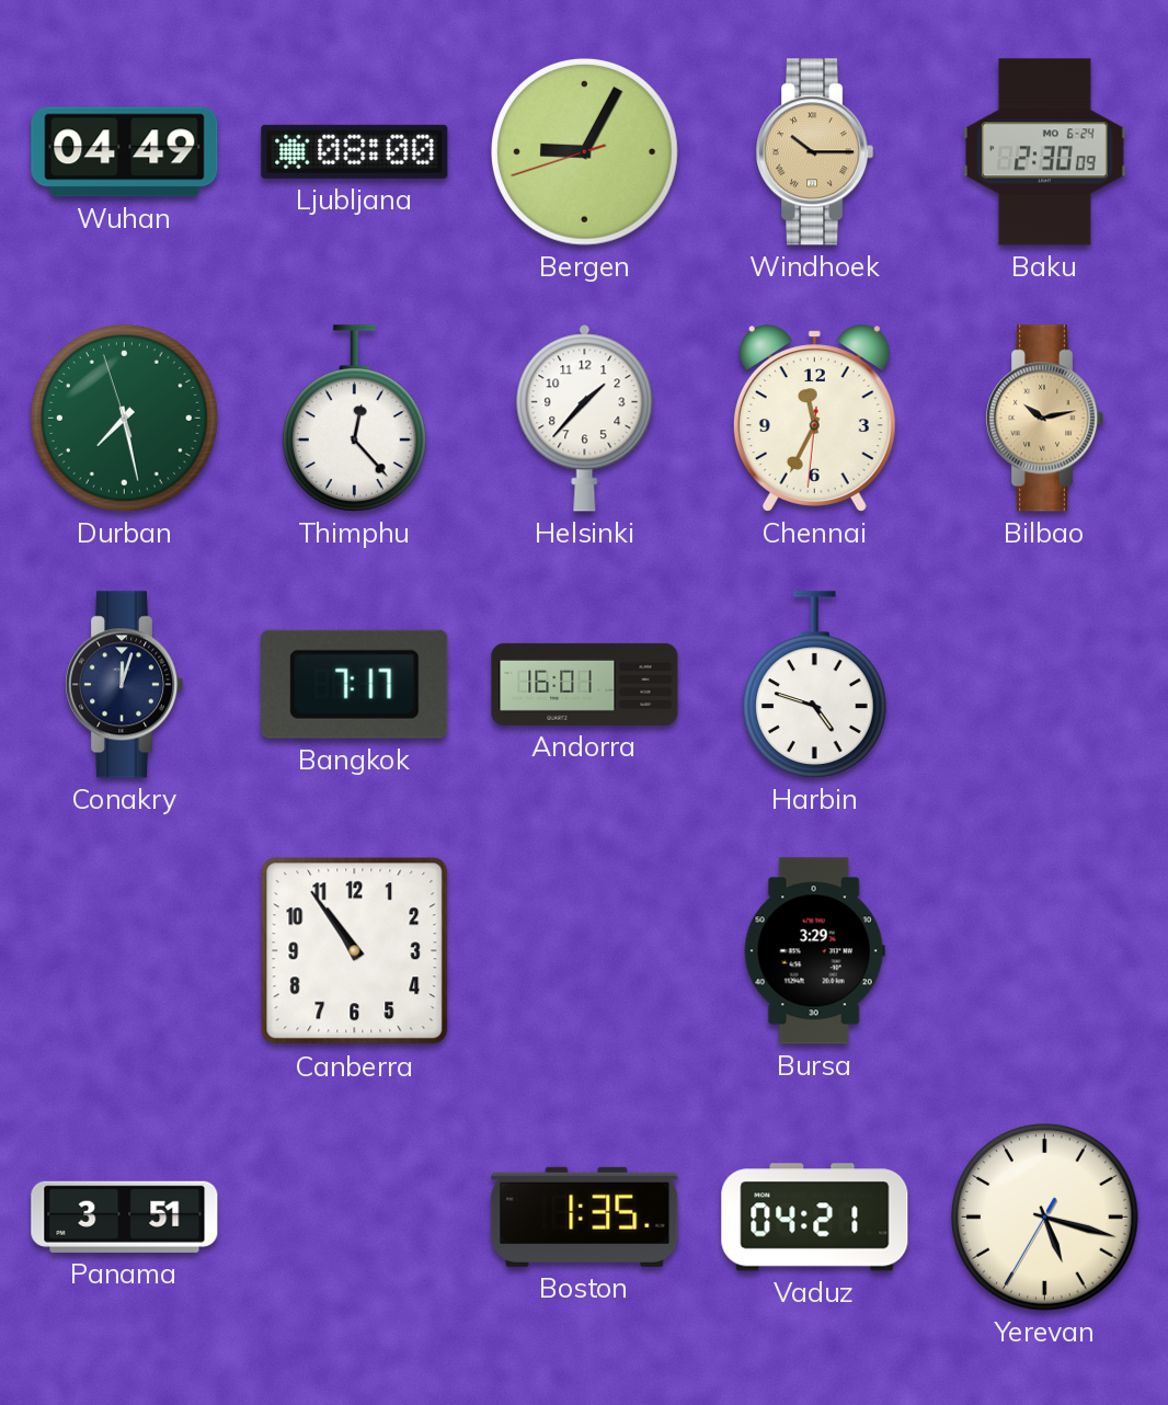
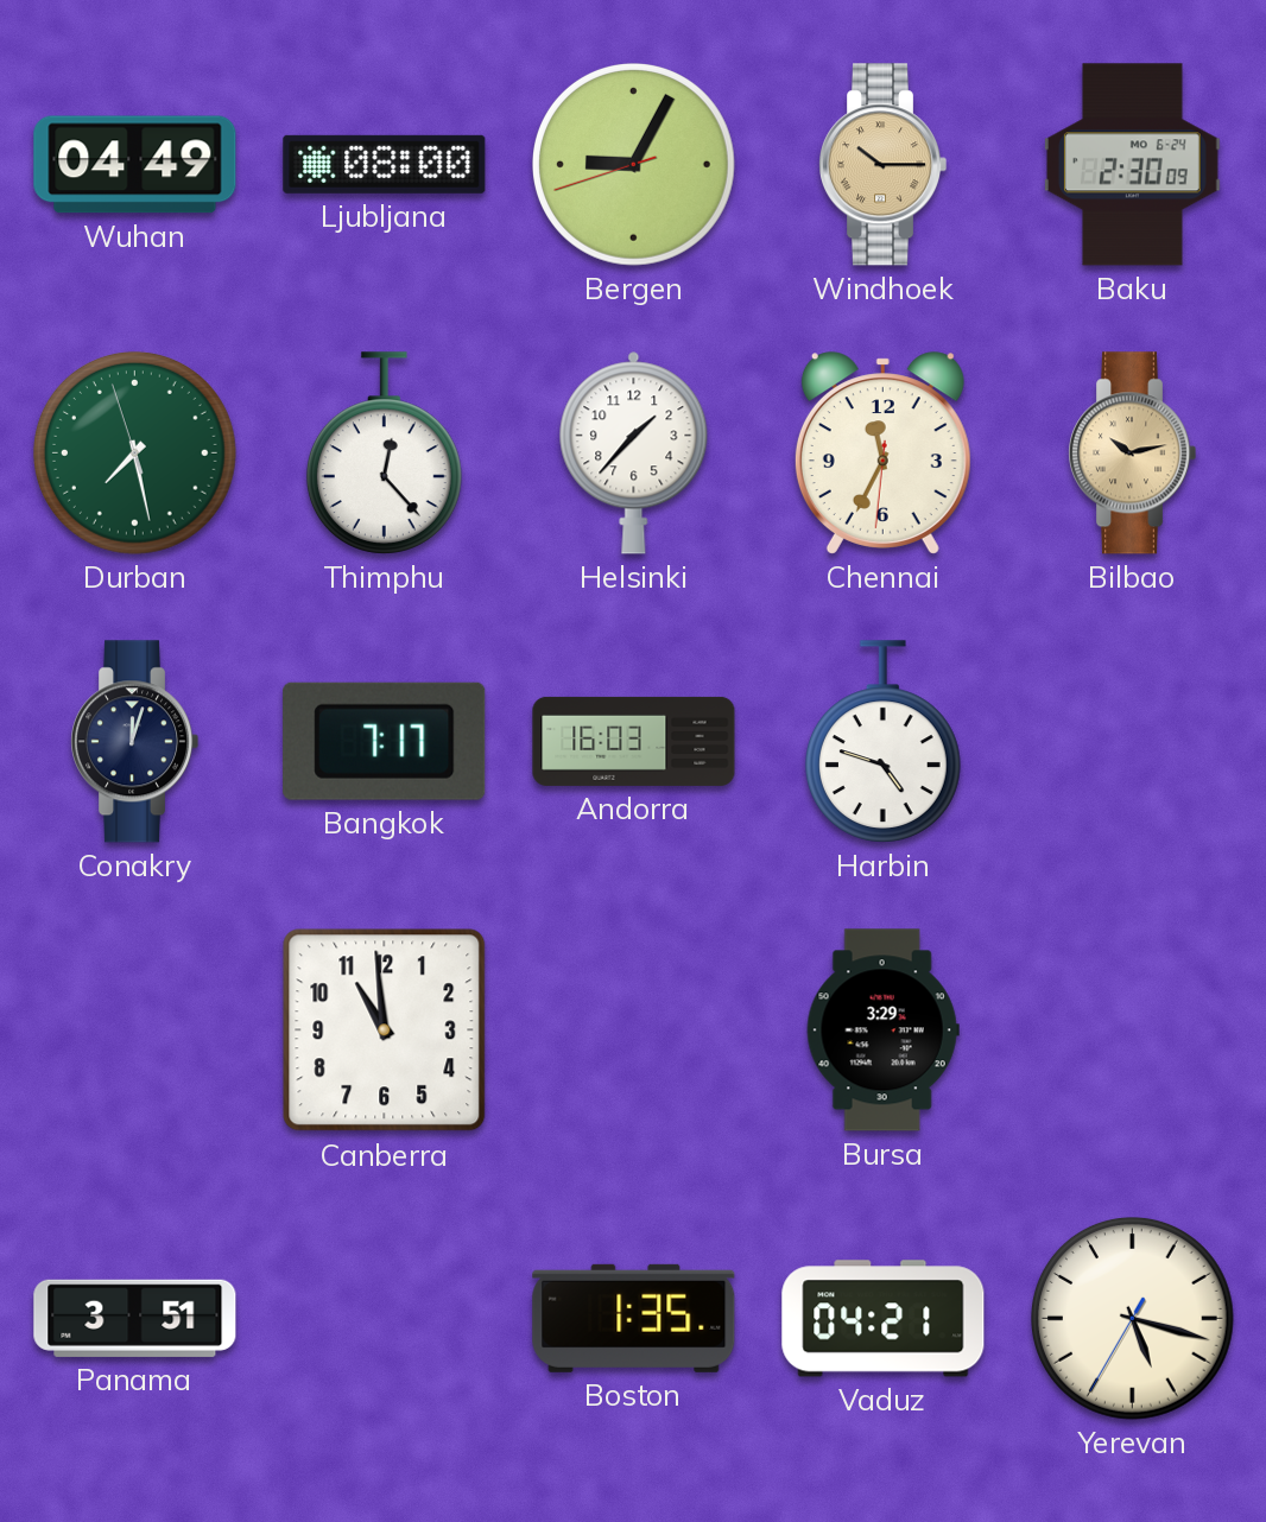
Andorra: 16:01 -> 16:03
Canberra: 10:54 -> 10:59
